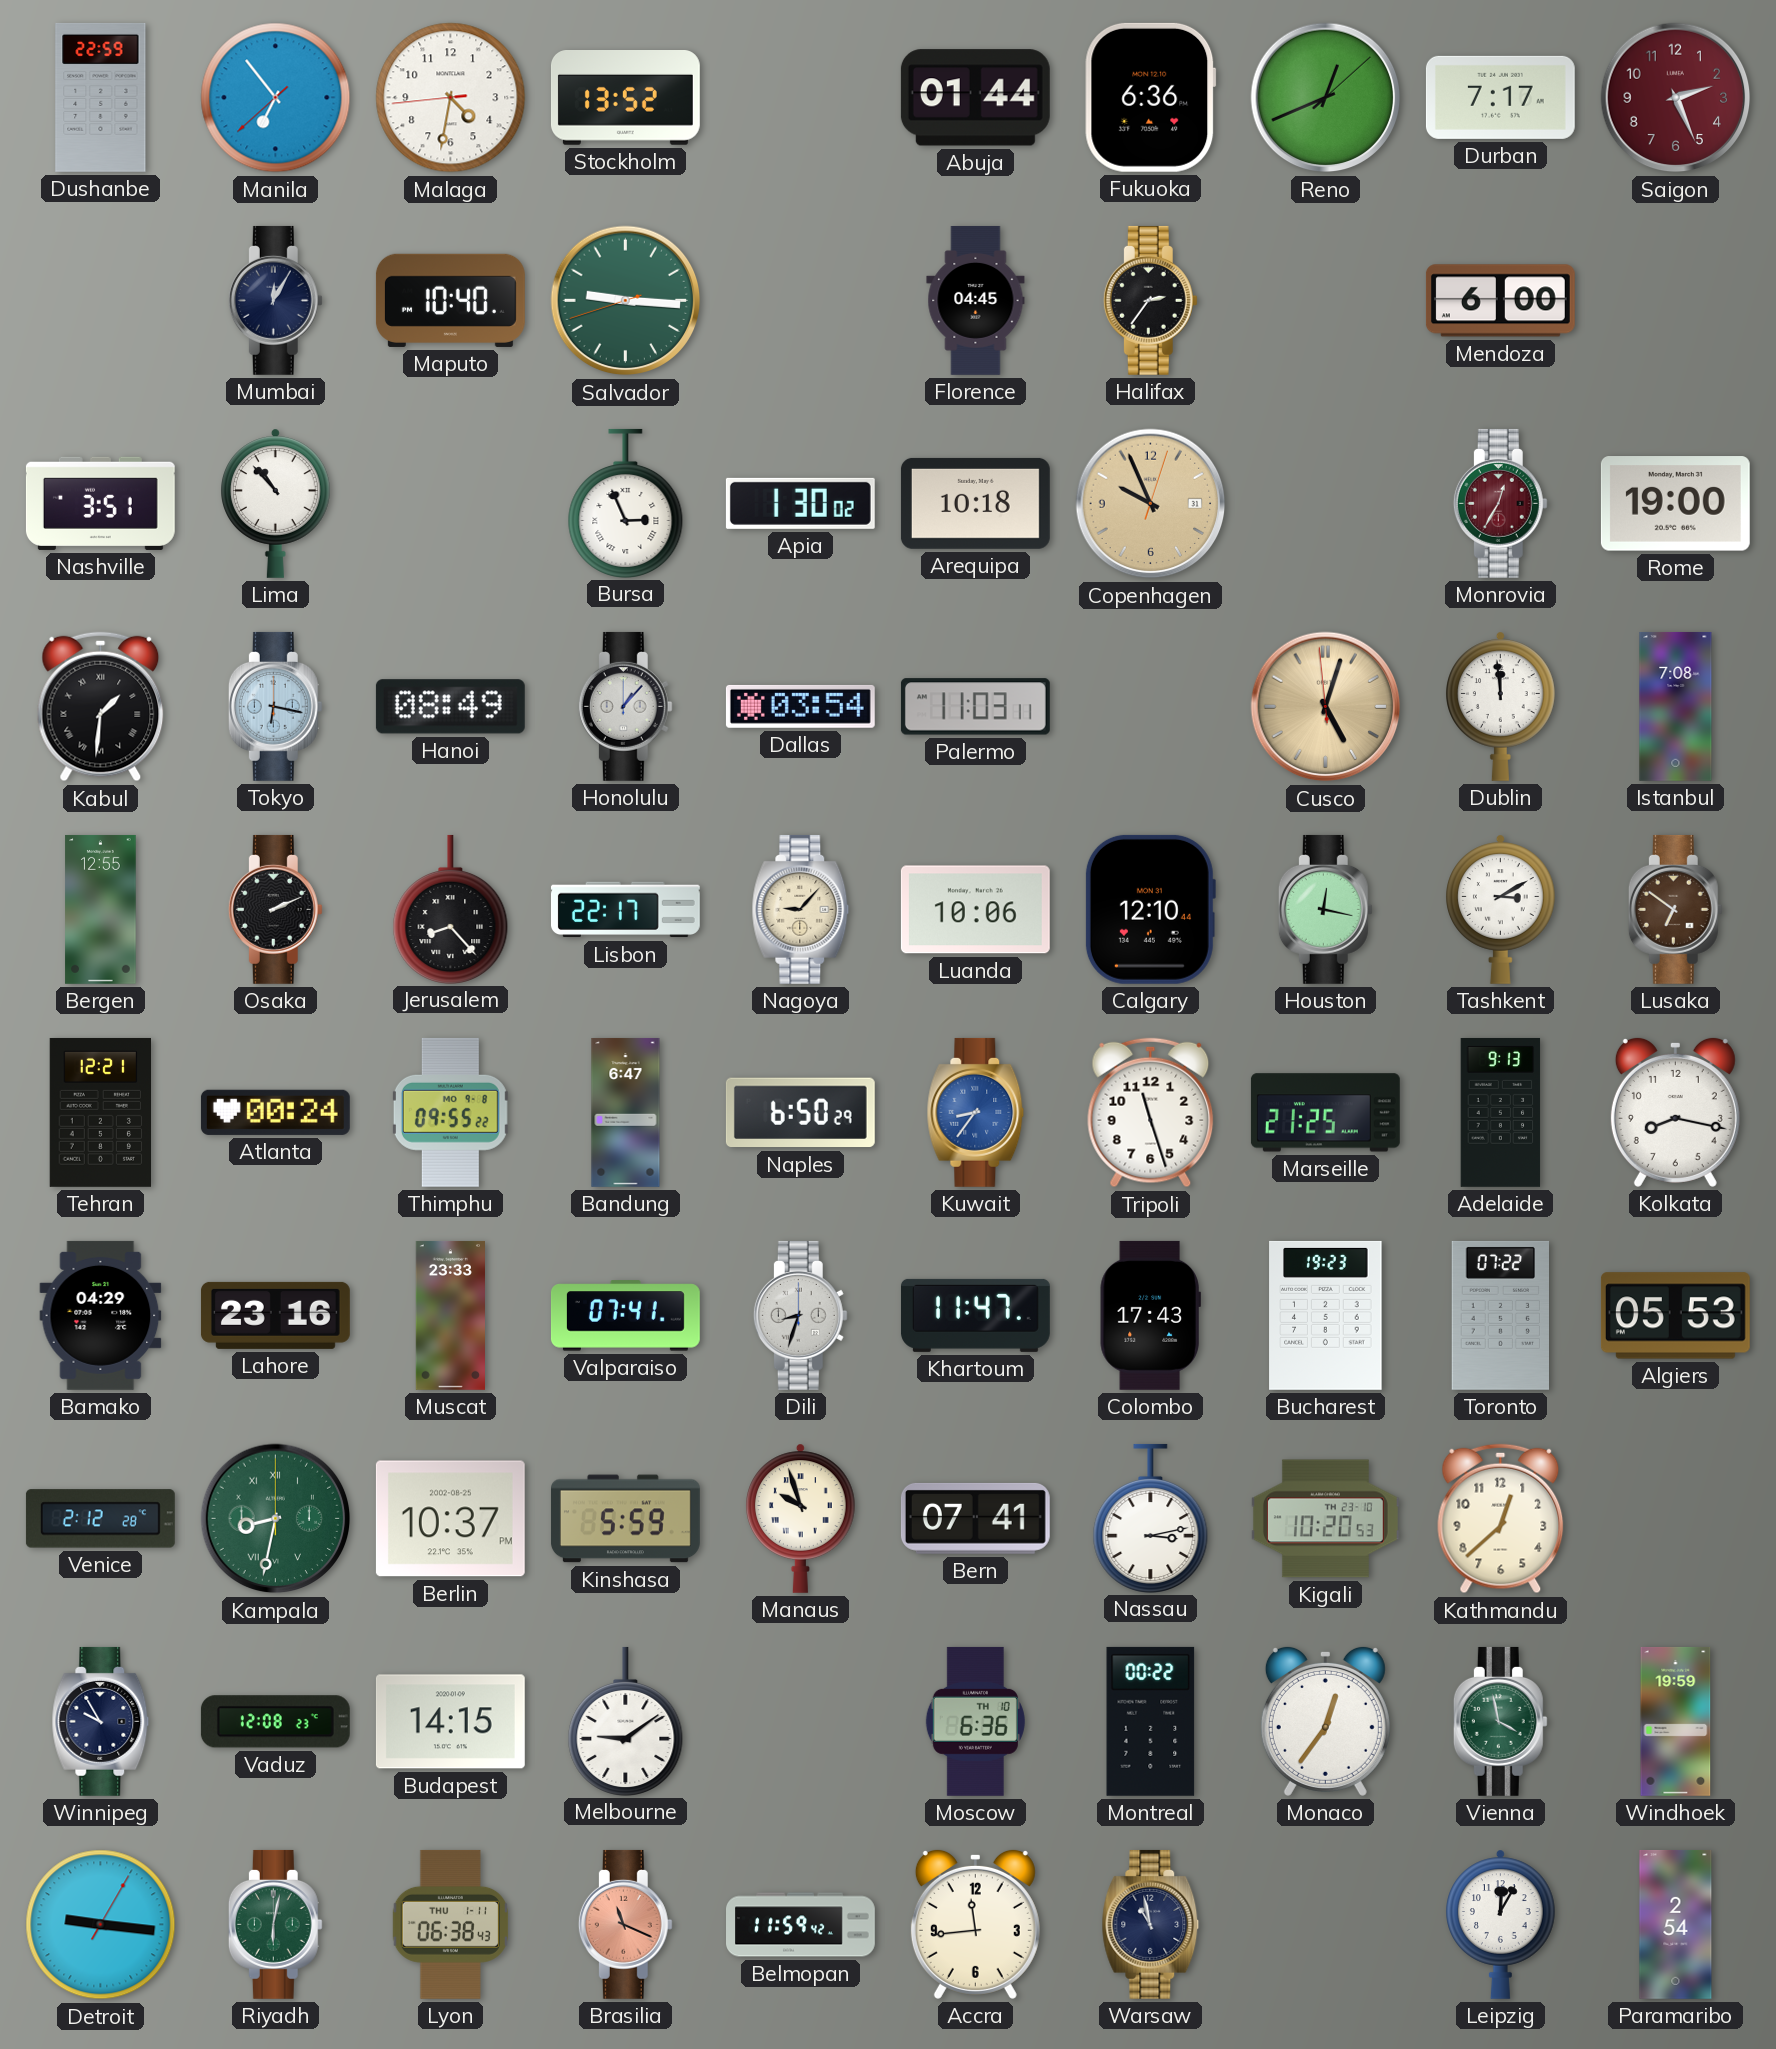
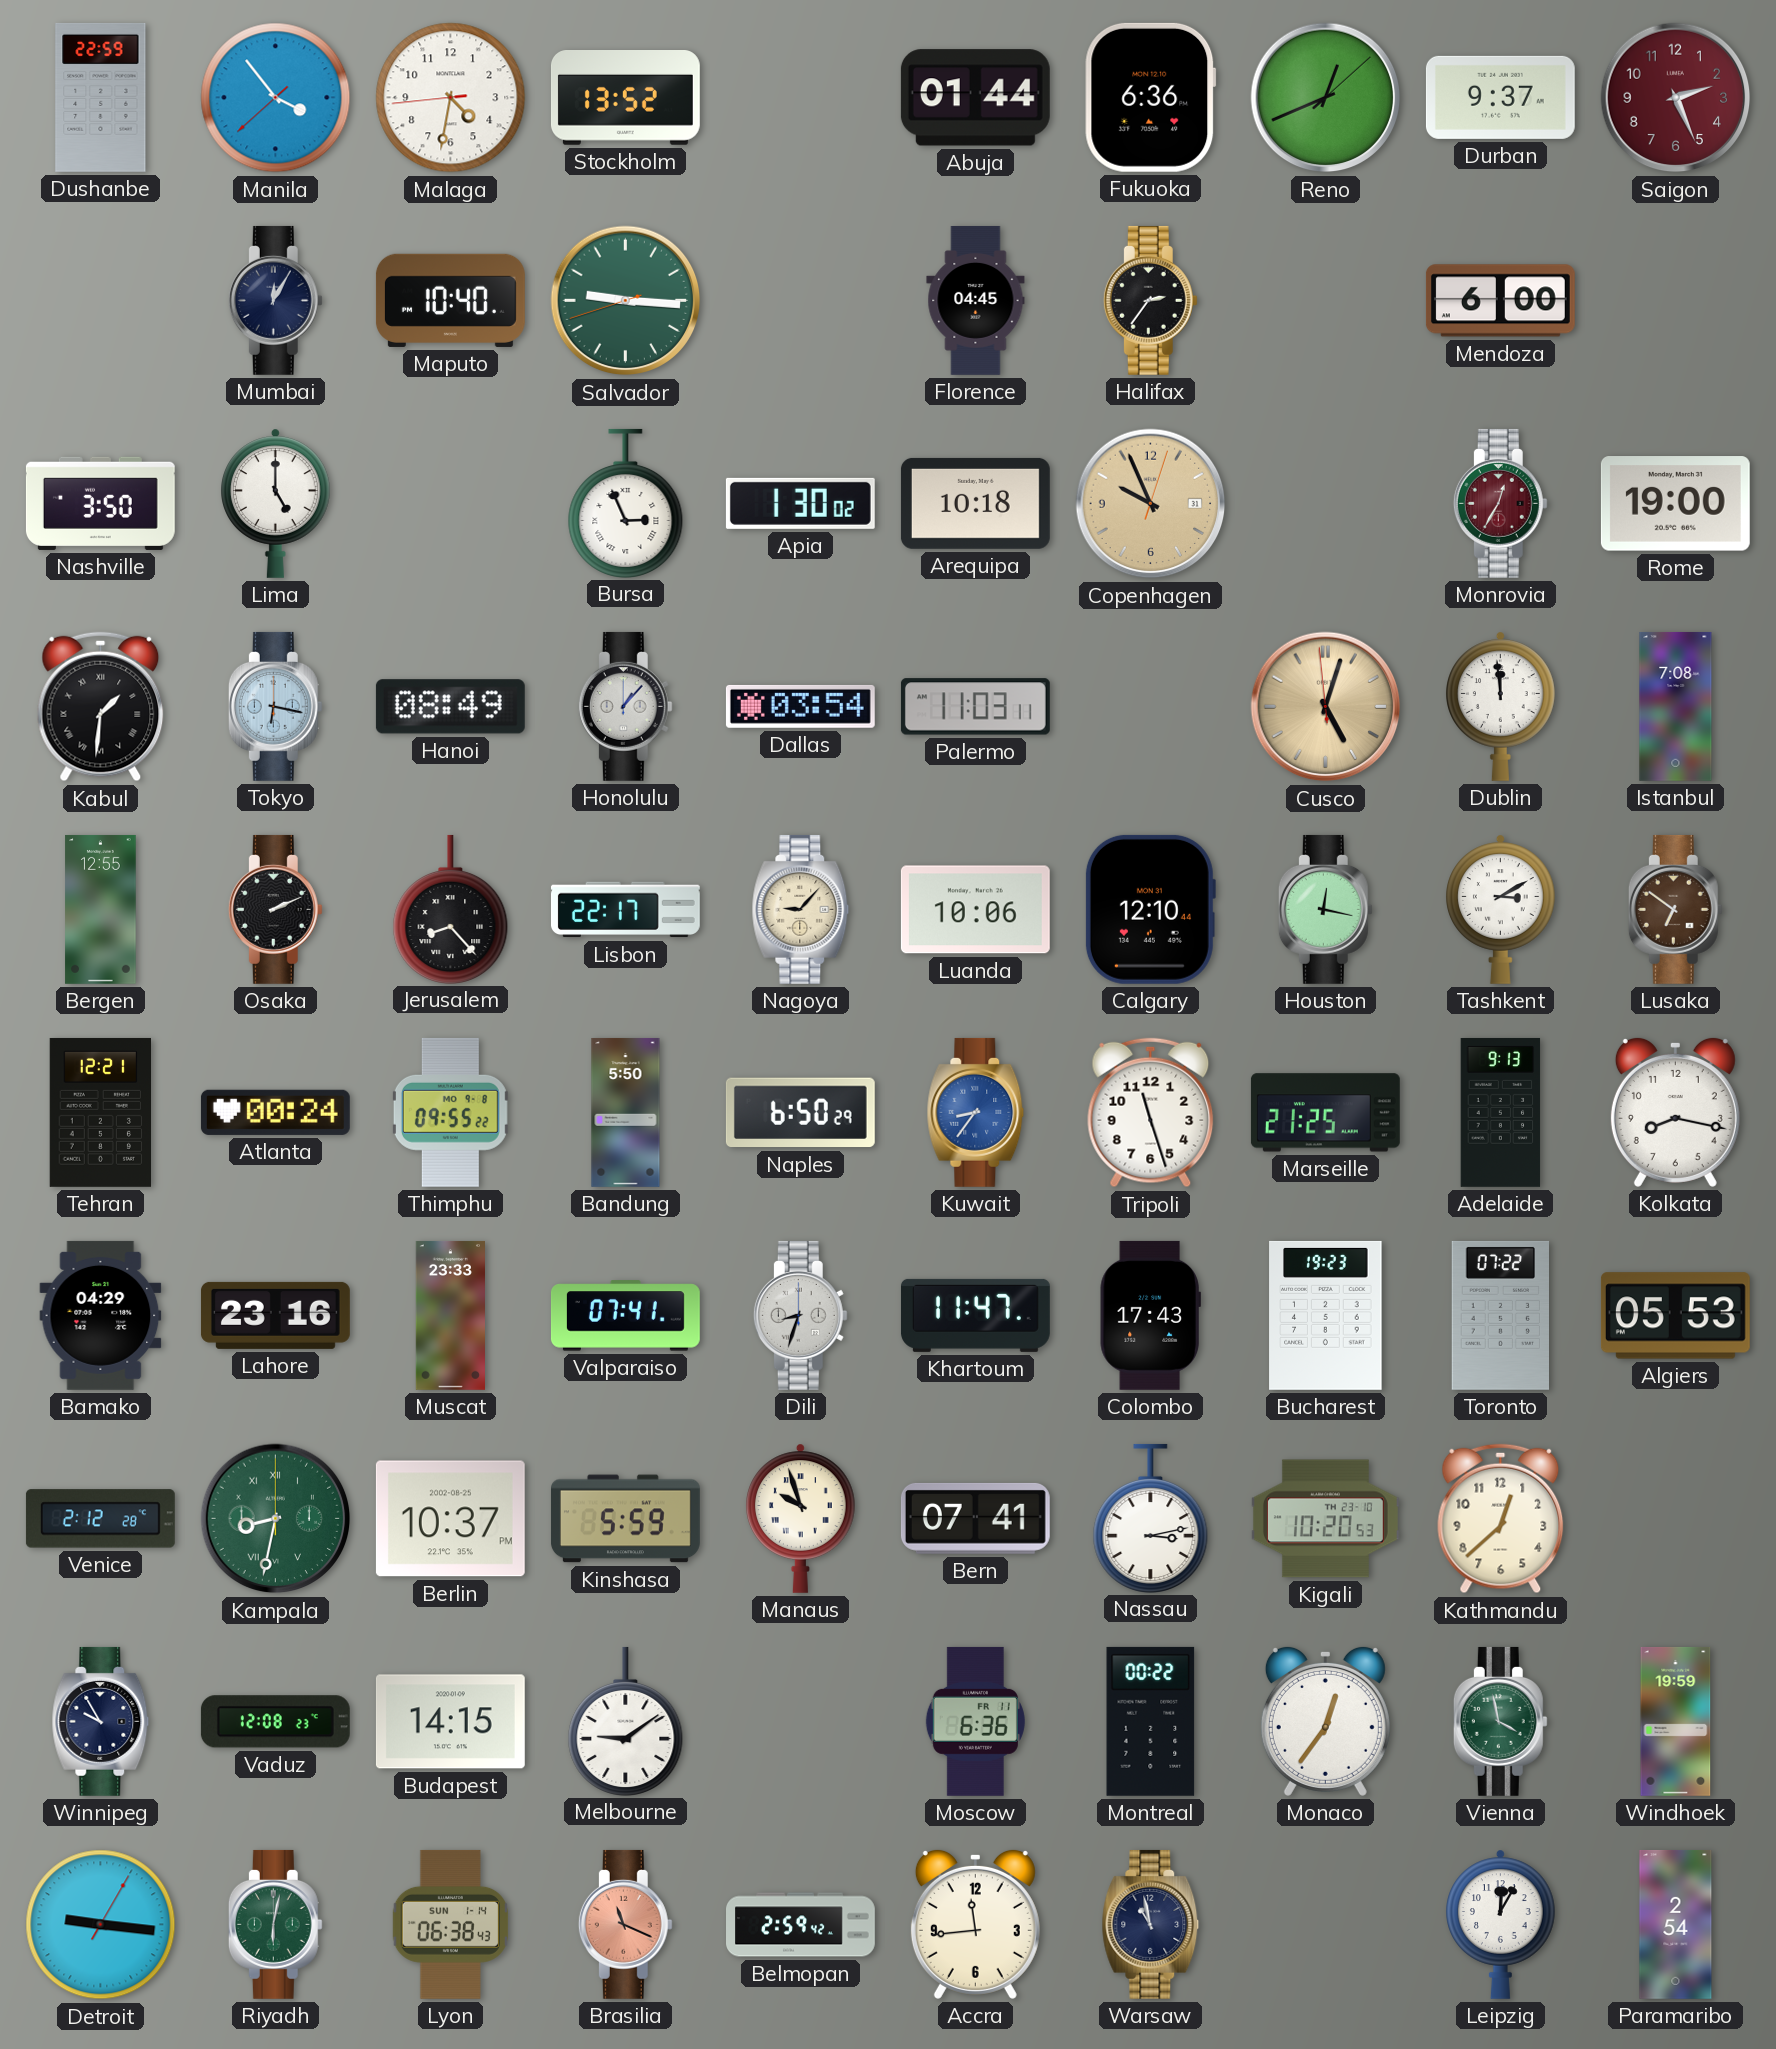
Manila: 6:53 -> 3:53
Durban: 7:17 -> 9:37
Nashville: 3:51 -> 3:50
Lima: 10:53 -> 5:00
Bandung: 6:47 -> 5:50
Moscow date: TH 10 -> FR 11
Lyon date: THU 1-11 -> SUN 1-14
Belmopan: 11:59 -> 2:59
